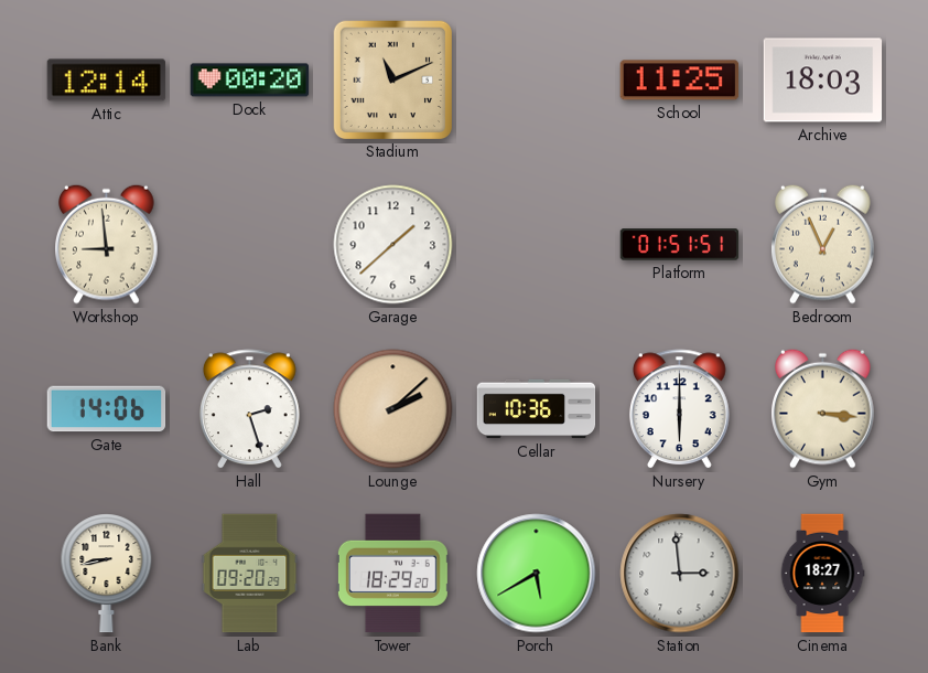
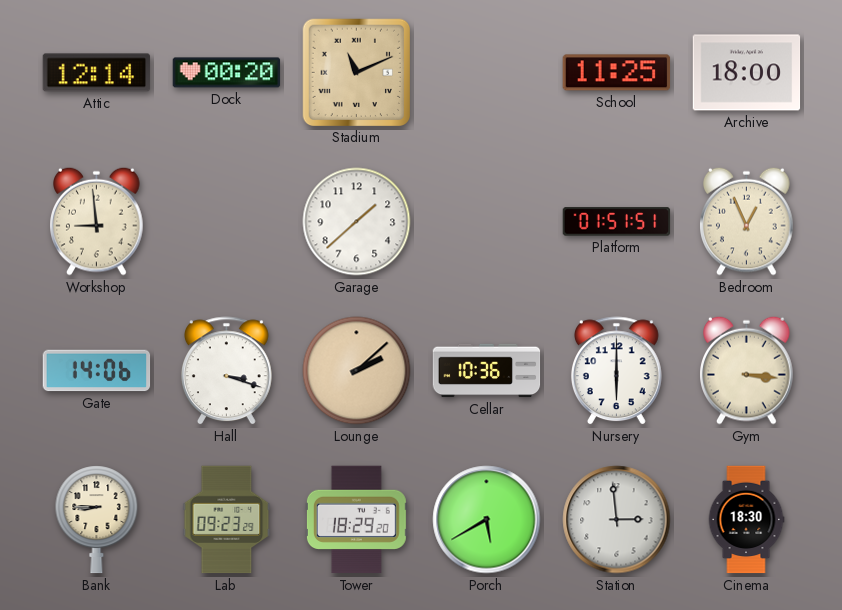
Archive: 18:03 -> 18:00
Hall: 2:27 -> 3:18
Bank: 8:43 -> 8:45
Lab: 09:20 -> 09:23
Cinema: 18:27 -> 18:30
